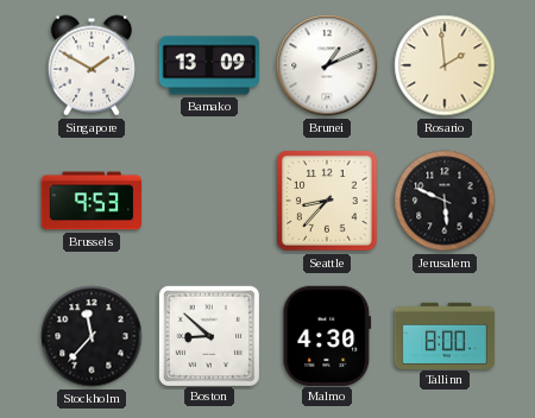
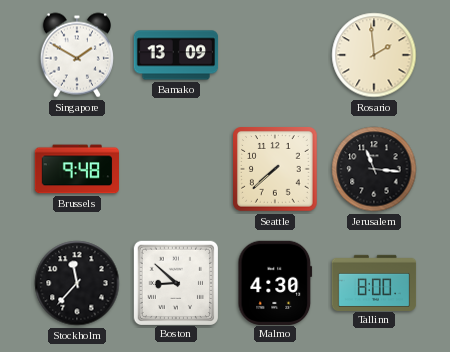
Brunei: 1:11 -> none
Brussels: 9:53 -> 9:48
Seattle: 8:37 -> 7:38
Jerusalem: 5:49 -> 11:16
